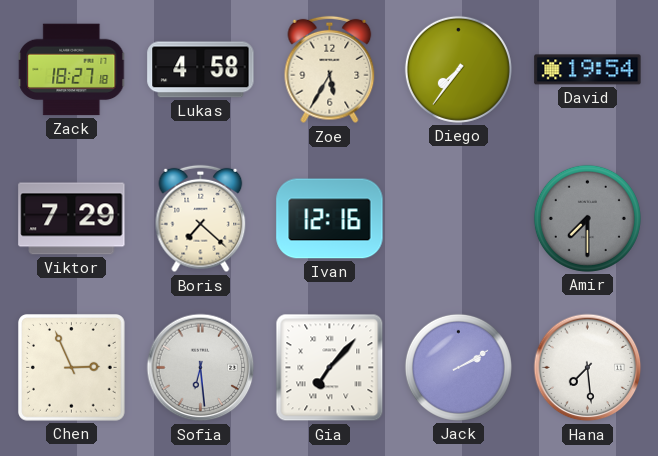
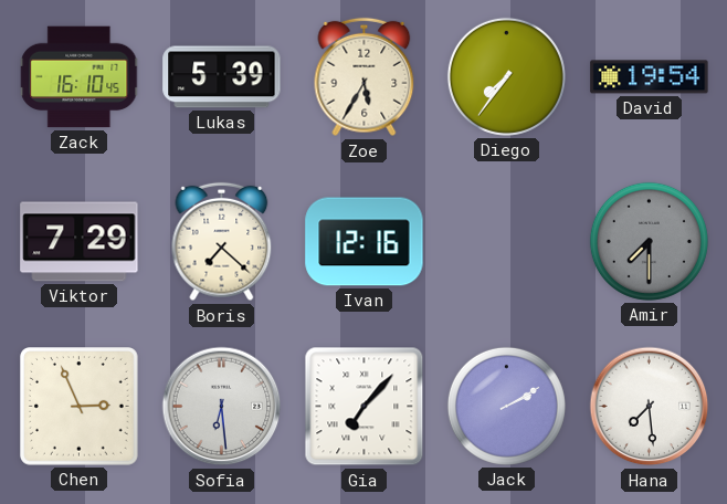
Zack: 18:27 -> 16:10
Lukas: 4:58 -> 5:39
